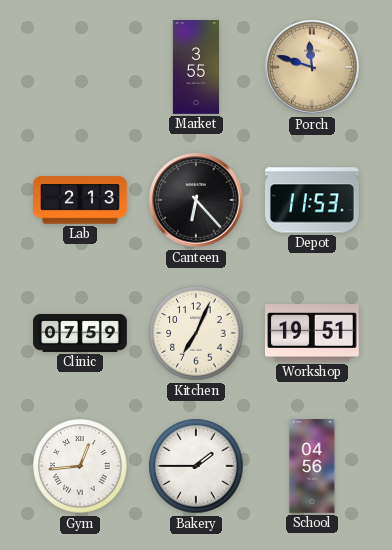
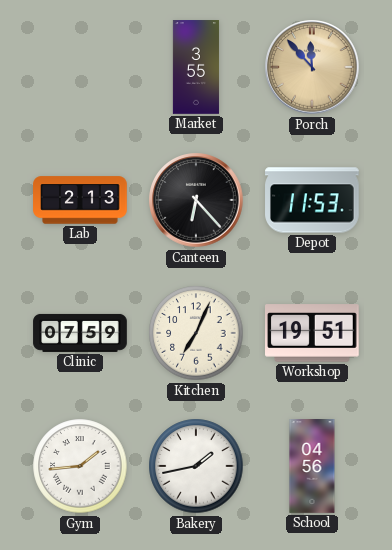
Porch: 11:48 -> 11:53
Gym: 12:44 -> 1:44
Bakery: 1:45 -> 1:43
